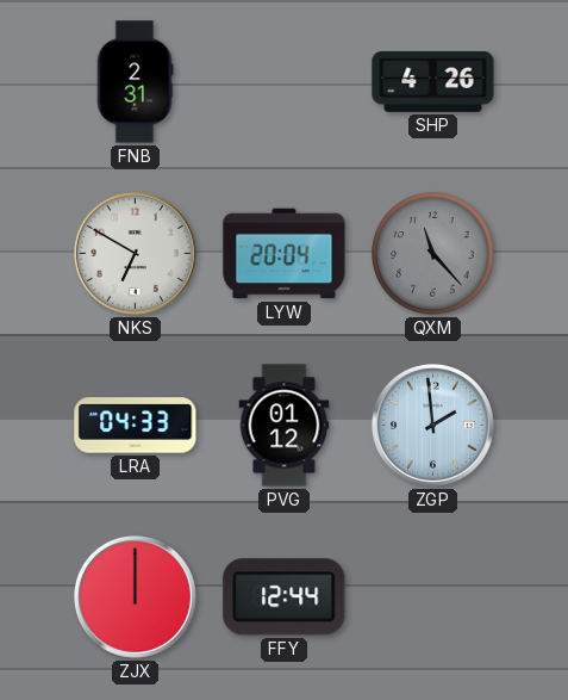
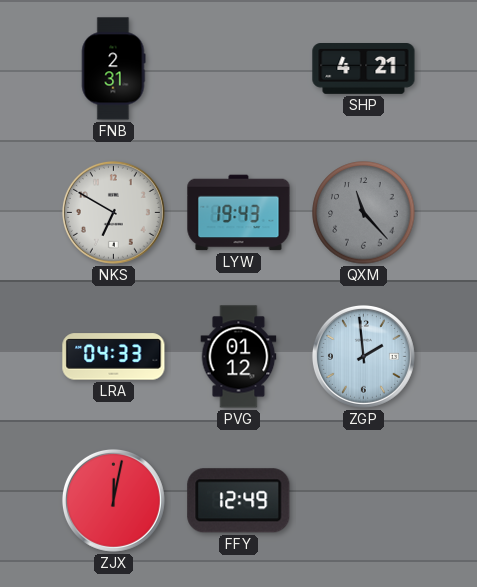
SHP: 4:26 -> 4:21
LYW: 20:04 -> 19:43
ZJX: 12:00 -> 12:02
FFY: 12:44 -> 12:49
